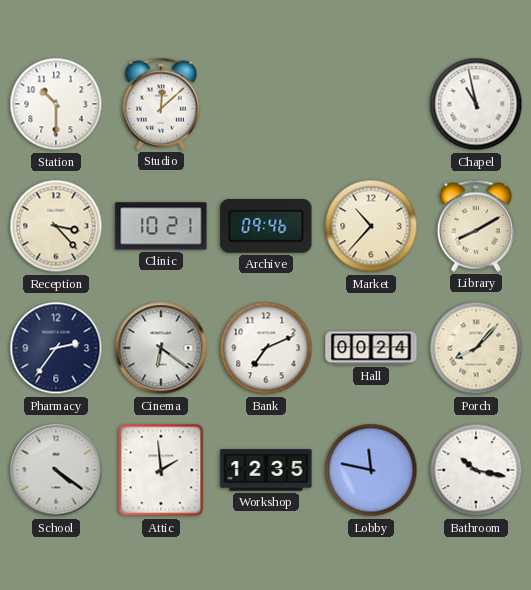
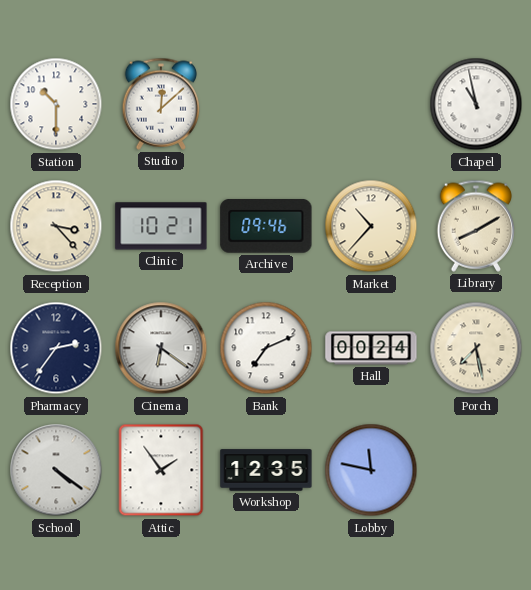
Porch: 8:07 -> 7:28
Attic: 1:59 -> 1:54
Bathroom: 10:17 -> none
